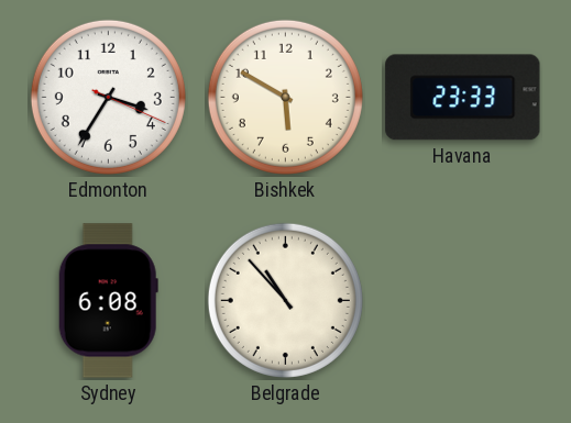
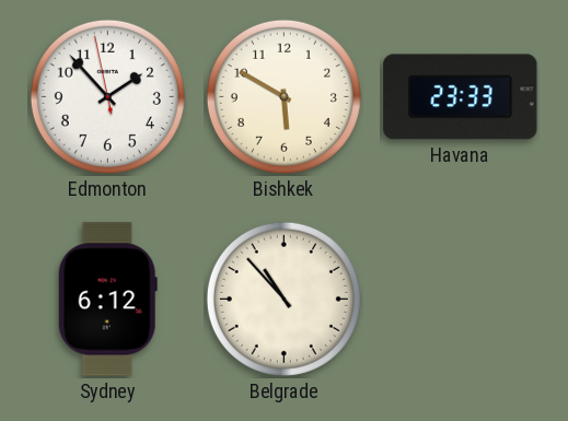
Edmonton: 3:35 -> 1:52
Sydney: 6:08 -> 6:12
